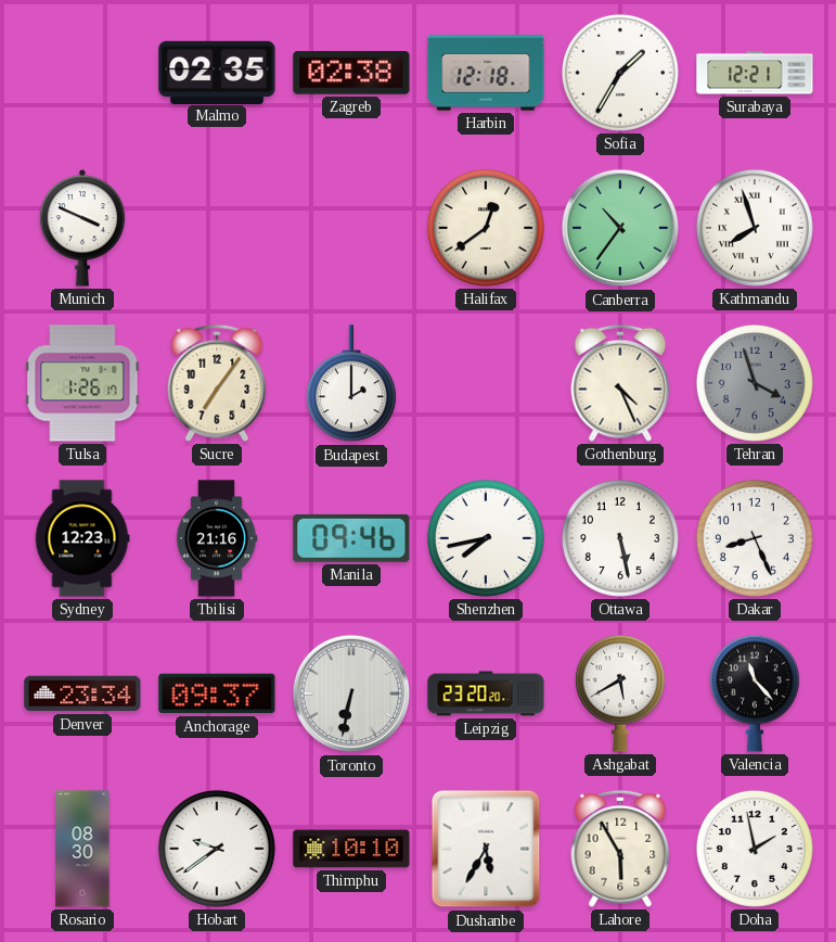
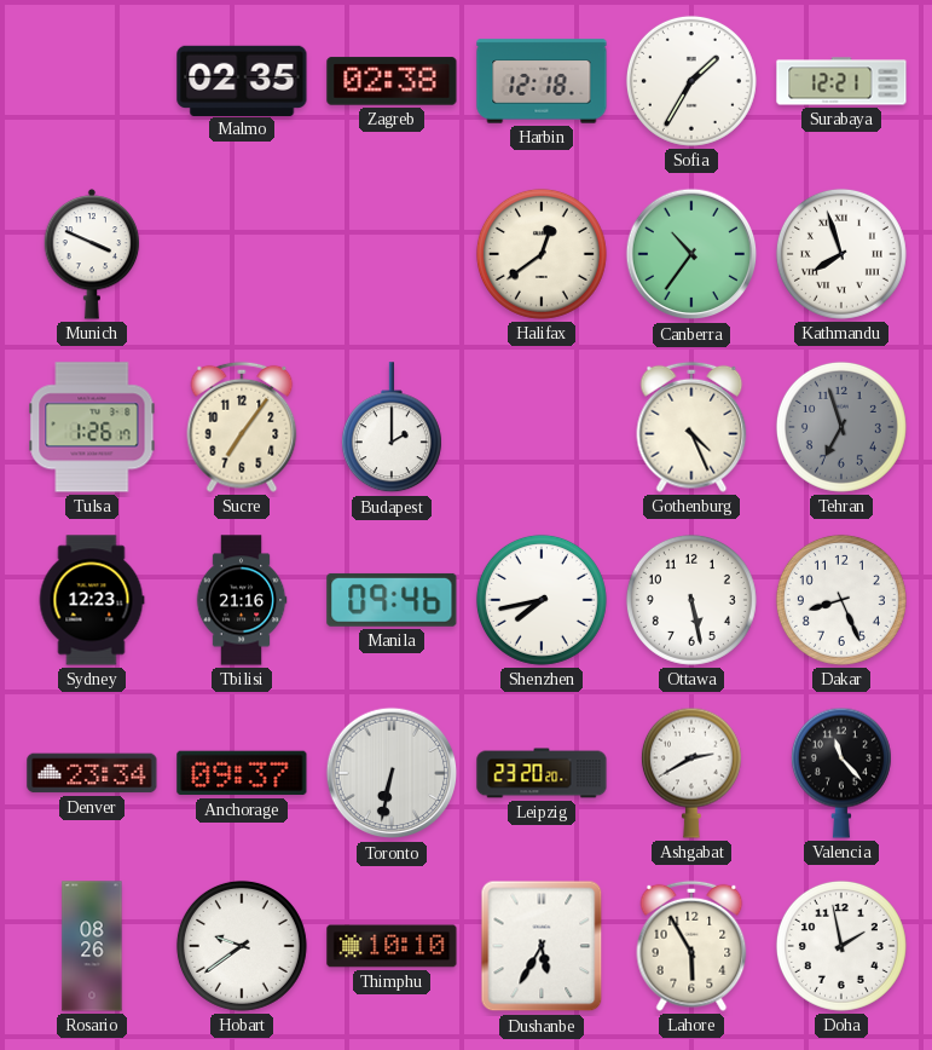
Tehran: 3:57 -> 6:57
Ashgabat: 5:40 -> 2:40
Rosario: 08:30 -> 08:26
